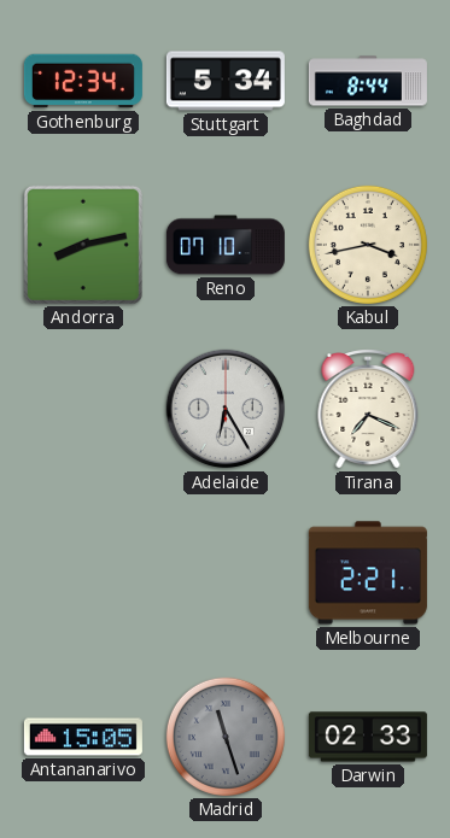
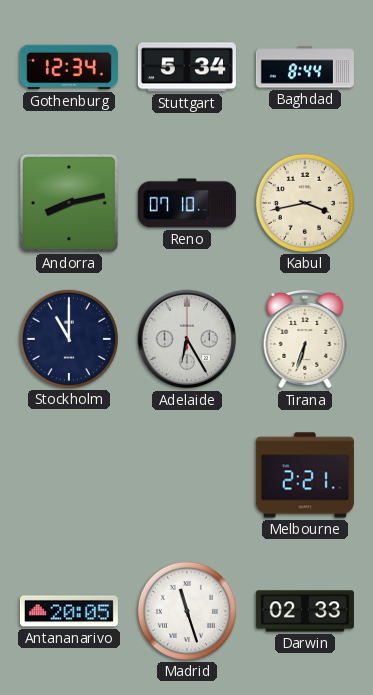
Stockholm: none -> 11:00
Tirana: 7:19 -> 6:33
Antananarivo: 15:05 -> 20:05
Madrid dial: grey -> white
